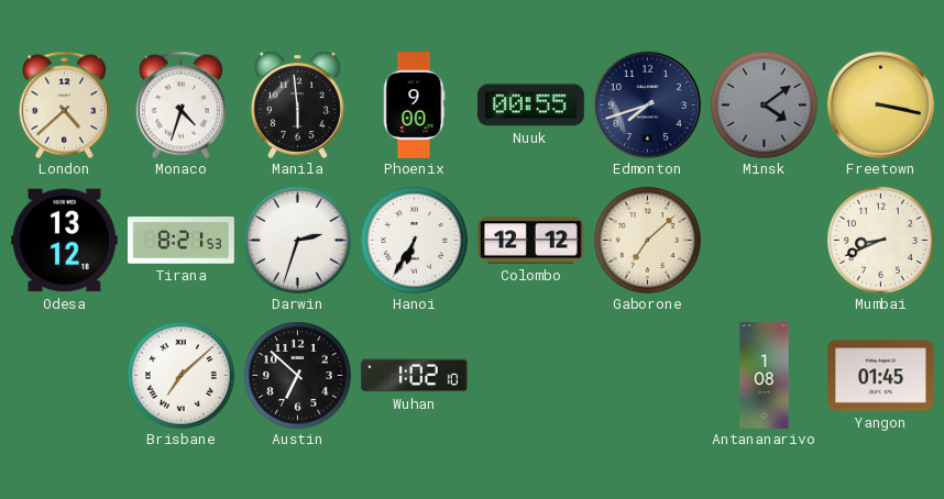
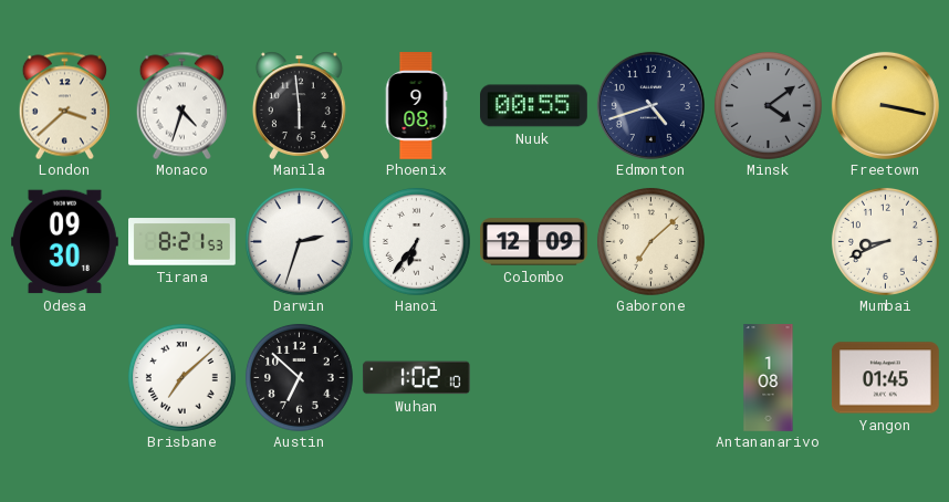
London: 4:38 -> 3:38
Phoenix: 9:00 -> 9:08
Edmonton: 7:42 -> 4:42
Odesa: 13:12 -> 09:30
Hanoi: 6:35 -> 6:36
Colombo: 12:12 -> 12:09
